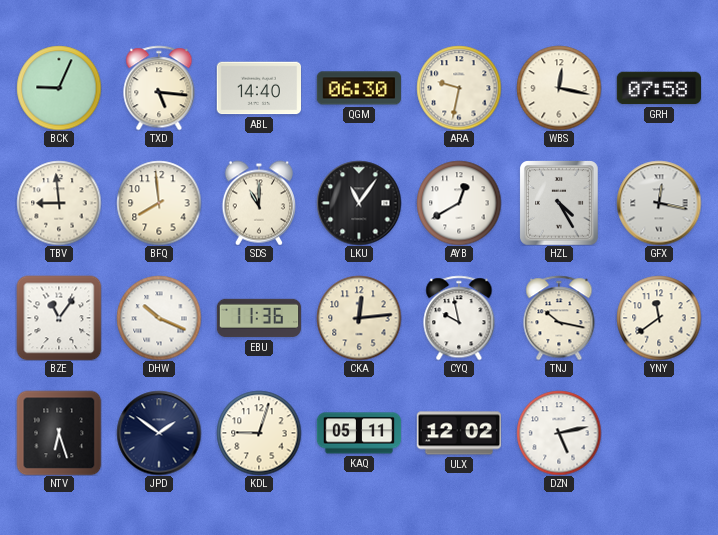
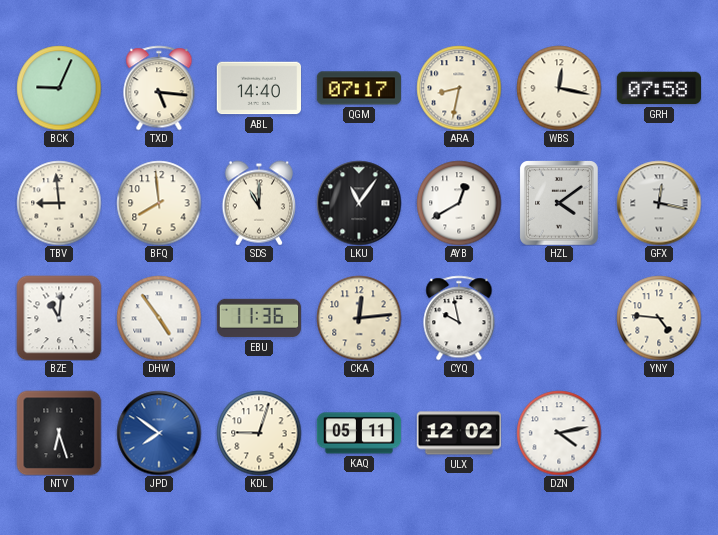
QGM: 06:30 -> 07:17
ARA: 9:32 -> 8:32
HZL: 4:25 -> 4:09
BZE: 11:06 -> 11:01
DHW: 10:19 -> 4:54
TNJ: 10:17 -> none
YNY: 11:39 -> 4:46
JPD: 1:51 -> 7:51
JPD dial: navy -> blue
DZN: 5:13 -> 4:13
